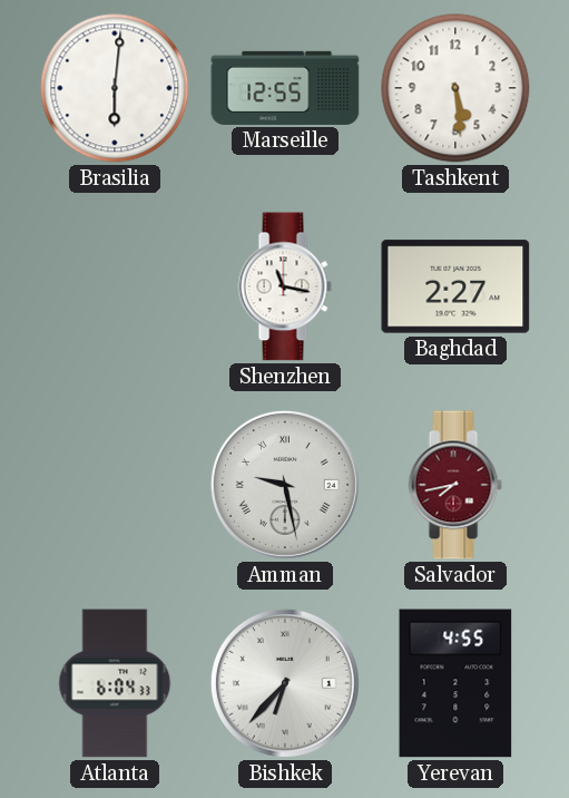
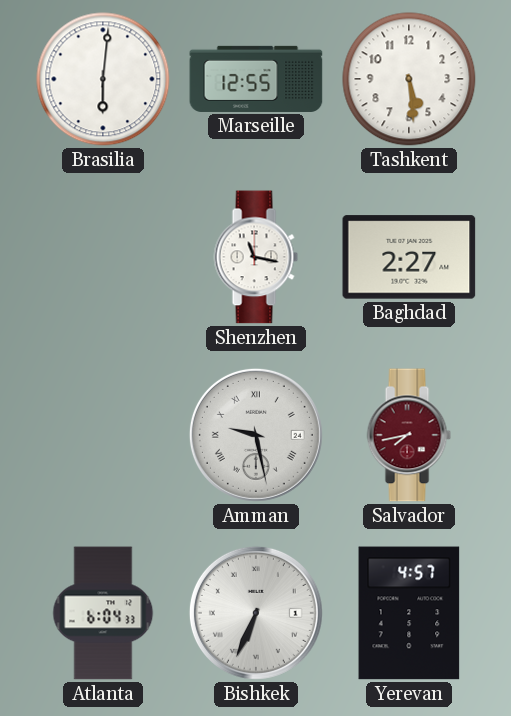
Bishkek: 6:37 -> 6:34
Yerevan: 4:55 -> 4:57
